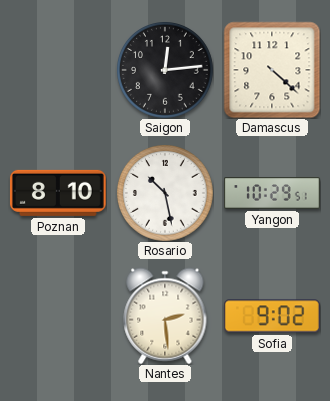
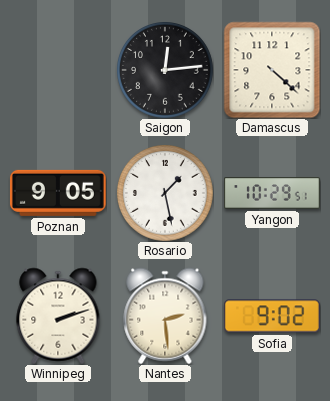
Poznan: 8:10 -> 9:05
Rosario: 10:28 -> 1:28
Winnipeg: none -> 2:12
